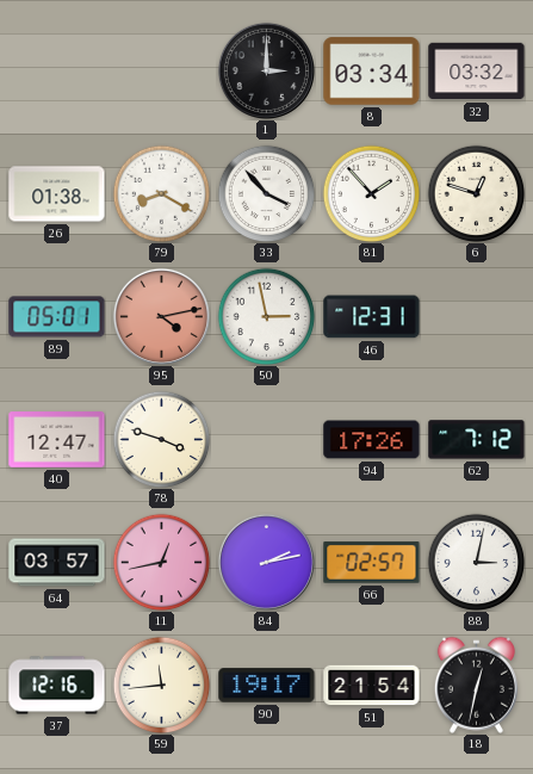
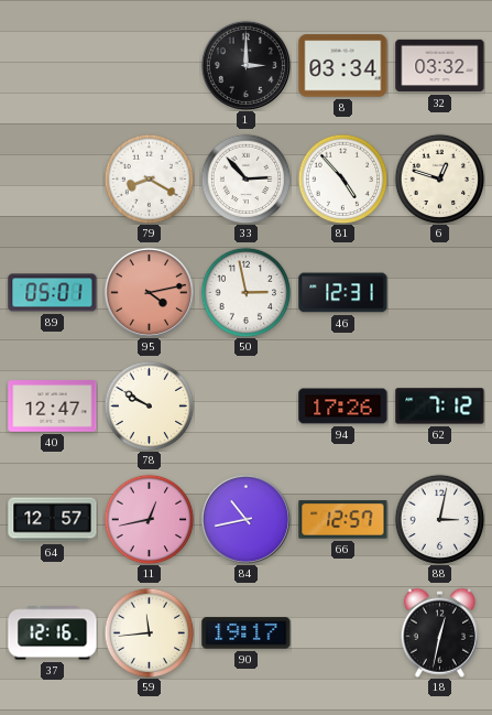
26: 01:38 -> none
33: 3:53 -> 2:53
81: 1:53 -> 4:53
78: 3:48 -> 9:50
64: 03:57 -> 12:57
84: 2:13 -> 10:43
66: 02:57 -> 12:57
51: 21:54 -> none
